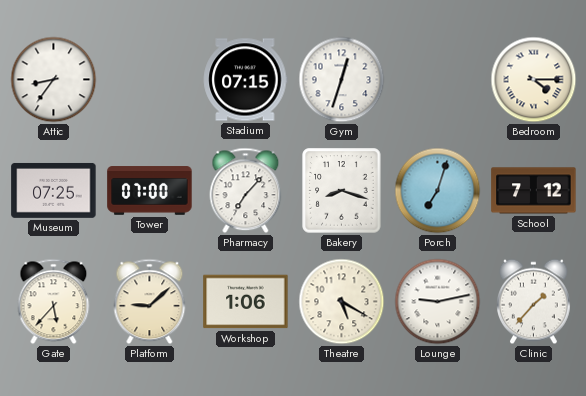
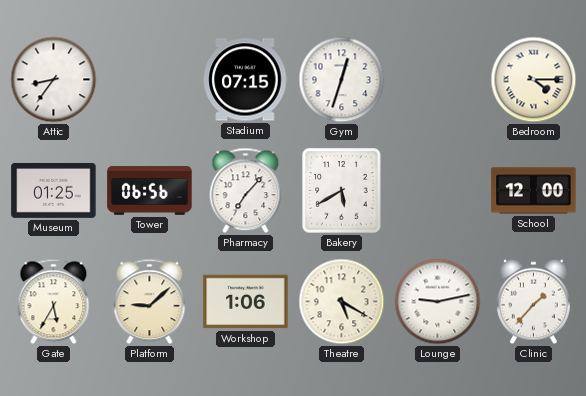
Museum: 07:25 -> 01:25
Tower: 07:00 -> 06:56
Bakery: 8:18 -> 5:40
Porch: 7:03 -> none
School: 7:12 -> 12:00
Gate: 5:37 -> 5:35
